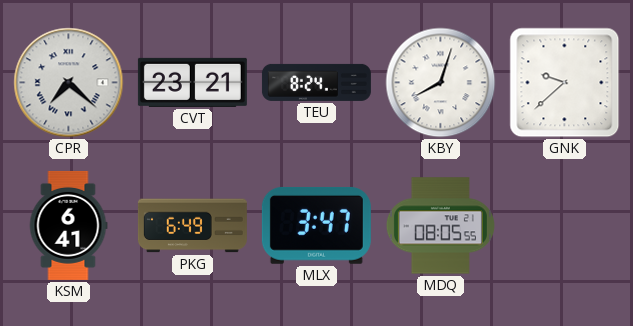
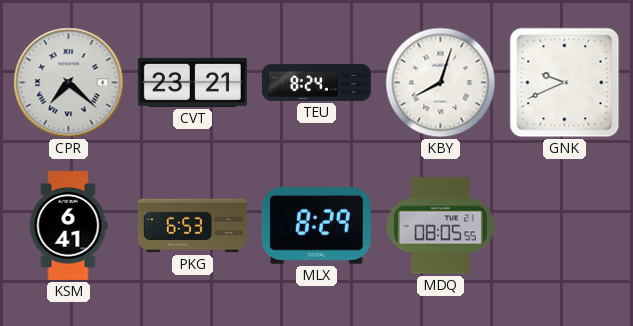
GNK: 9:38 -> 9:41
PKG: 6:49 -> 6:53
MLX: 3:47 -> 8:29
